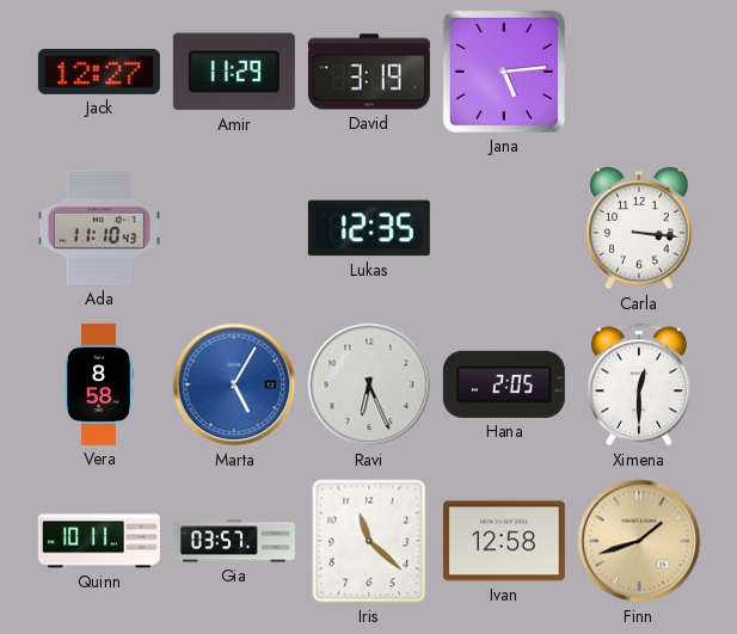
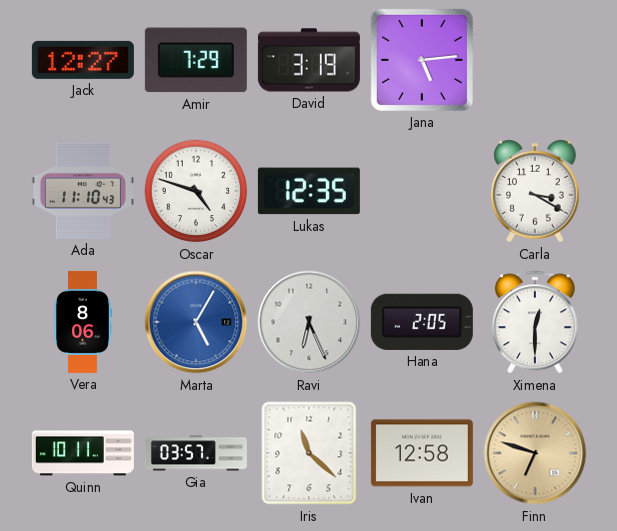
Amir: 11:29 -> 7:29
Oscar: none -> 4:48
Carla: 3:16 -> 3:20
Vera: 8:58 -> 8:06
Finn: 1:42 -> 6:48
